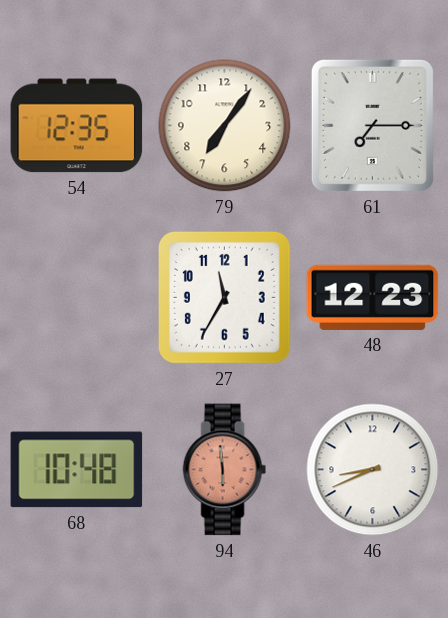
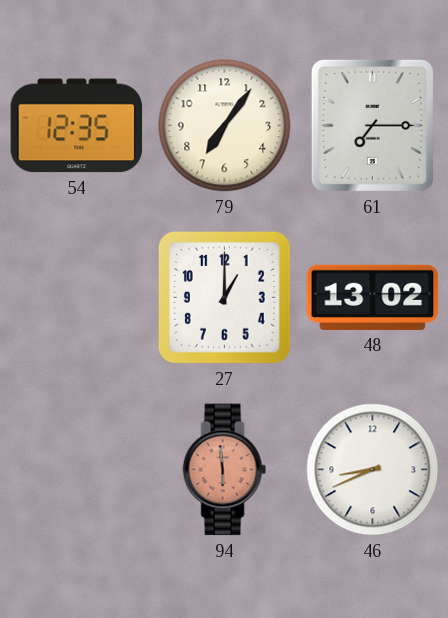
27: 11:35 -> 1:00
48: 12:23 -> 13:02
68: 10:48 -> none
